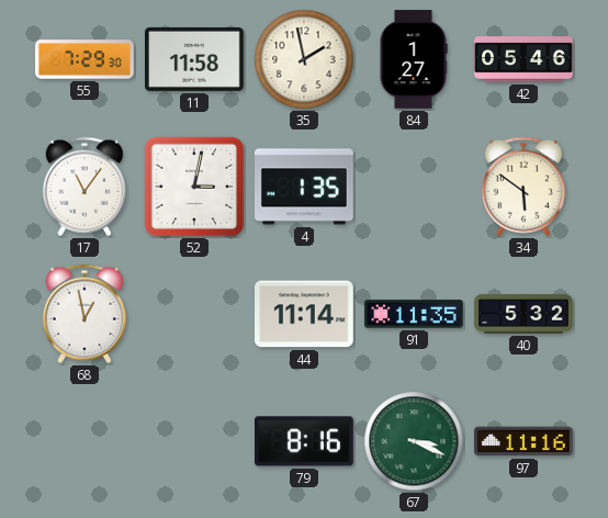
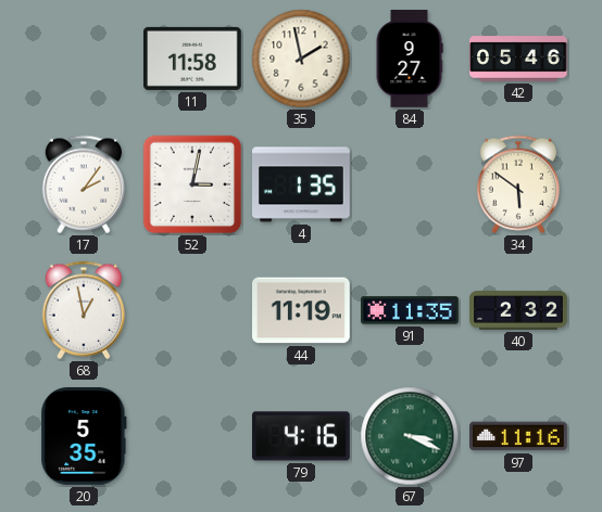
55: 7:29 -> none
84: 1:27 -> 9:27
17: 11:06 -> 2:06
44: 11:14 -> 11:19
40: 5:32 -> 2:32
20: none -> 5:35
79: 8:16 -> 4:16
